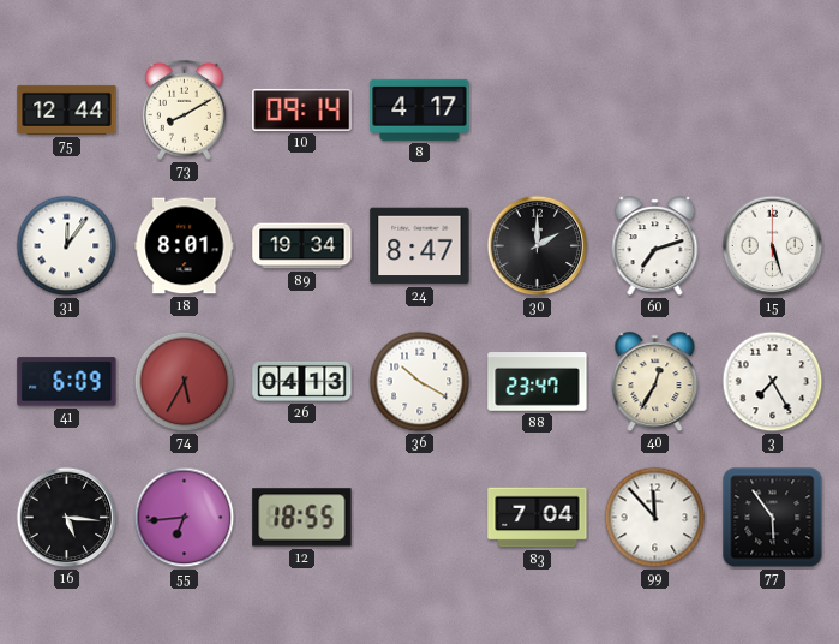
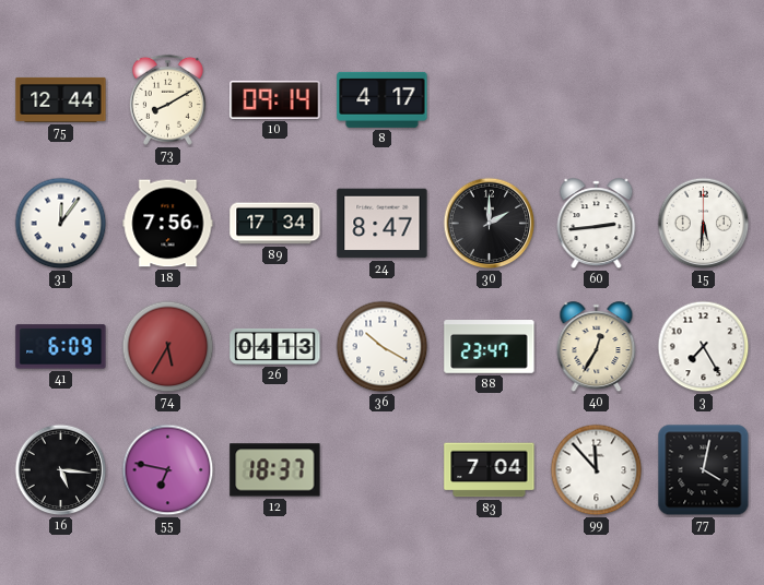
18: 8:01 -> 7:56
89: 19:34 -> 17:34
60: 7:12 -> 2:44
15: 5:27 -> 5:31
55: 6:44 -> 6:47
12: 18:55 -> 18:37
77: 5:54 -> 4:02
